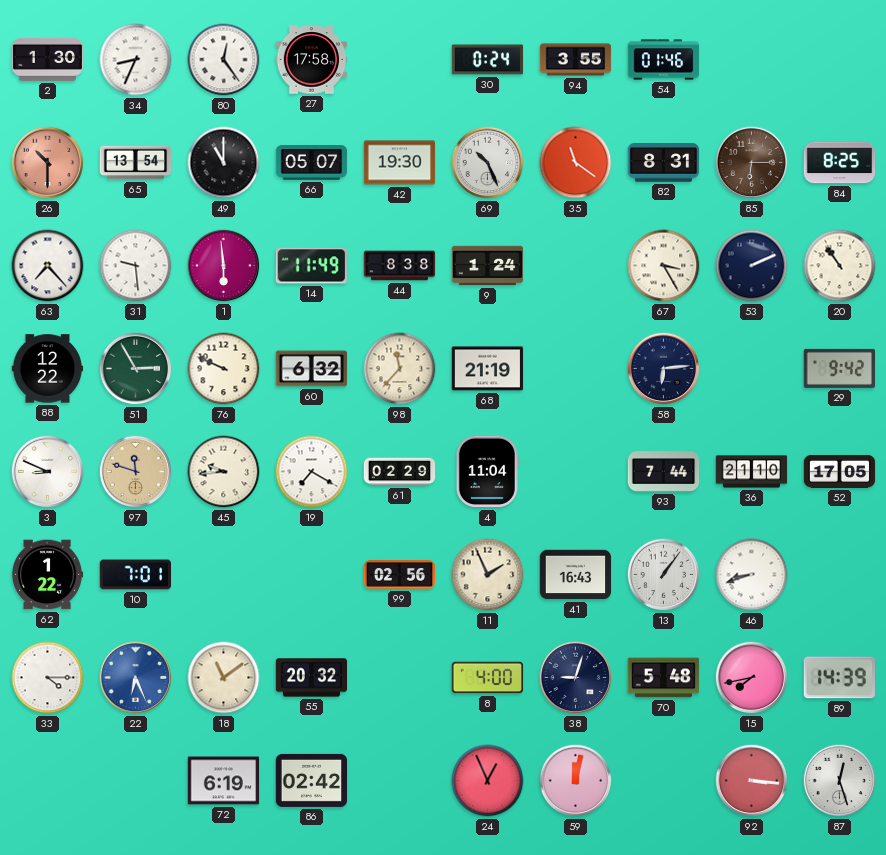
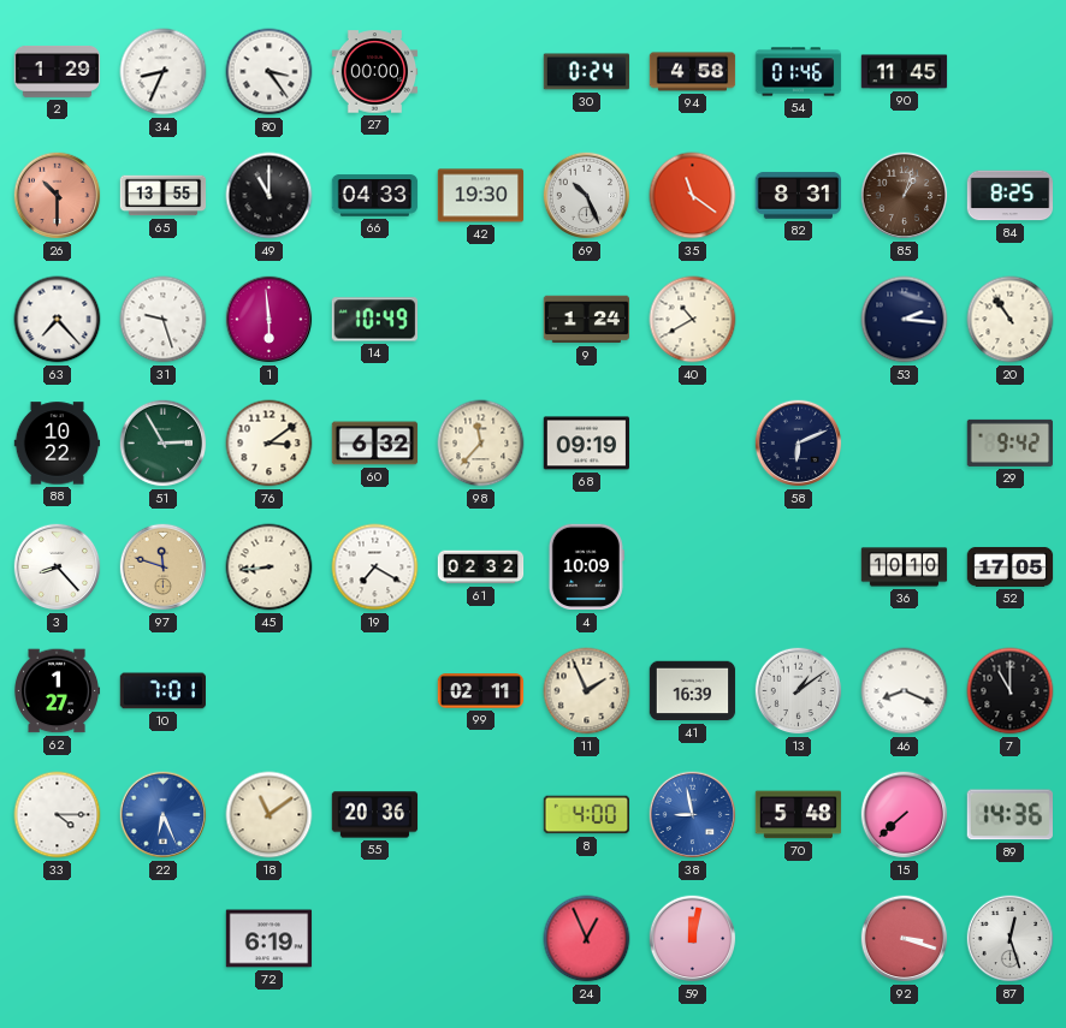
2: 1:30 -> 1:29
80: 12:24 -> 3:24
27: 17:58 -> 00:00
94: 3:55 -> 4:58
90: none -> 11:45
65: 13:54 -> 13:55
66: 05:07 -> 04:33
85: 6:15 -> 1:03
31: 9:29 -> 9:27
14: 11:49 -> 10:49
44: 8:38 -> none
40: none -> 10:40
67: 3:25 -> none
53: 2:11 -> 2:16
88: 12:22 -> 10:22
76: 9:49 -> 3:09
68: 21:19 -> 09:19
58: 6:14 -> 6:11
3: 8:49 -> 8:23
45: 9:44 -> 8:44
61: 02:29 -> 02:32
4: 11:04 -> 10:09
93: 7:44 -> none
36: 21:10 -> 10:10
62: 1:22 -> 1:27
99: 02:56 -> 02:11
41: 16:43 -> 16:39
13: 1:06 -> 1:09
46: 8:42 -> 8:19
7: none -> 11:00
55: 20:32 -> 20:36
38: 9:03 -> 8:58
38 dial: navy -> blue
15: 7:43 -> 7:38
89: 14:39 -> 14:36
86: 02:42 -> none
92: 3:16 -> 3:18
